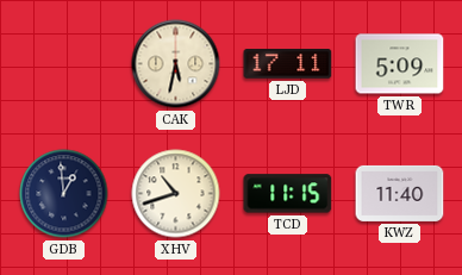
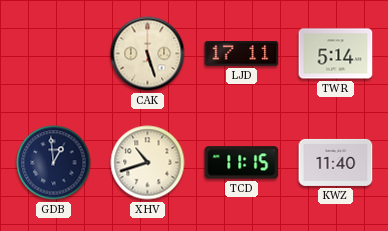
CAK: 5:32 -> 5:27
TWR: 5:09 -> 5:14
